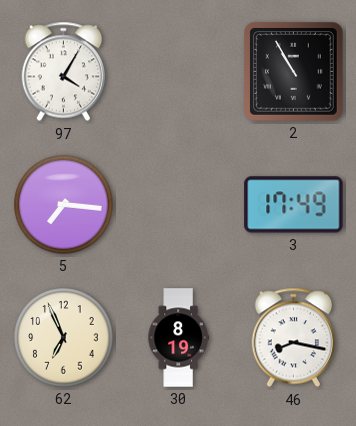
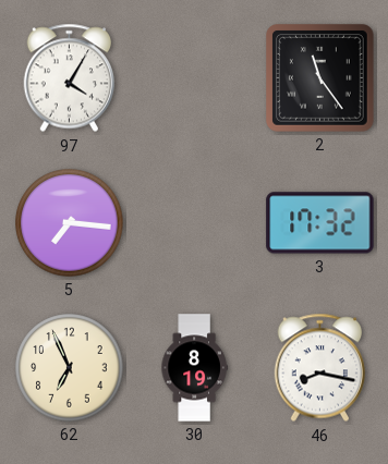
2: 10:55 -> 11:24
3: 17:49 -> 17:32
